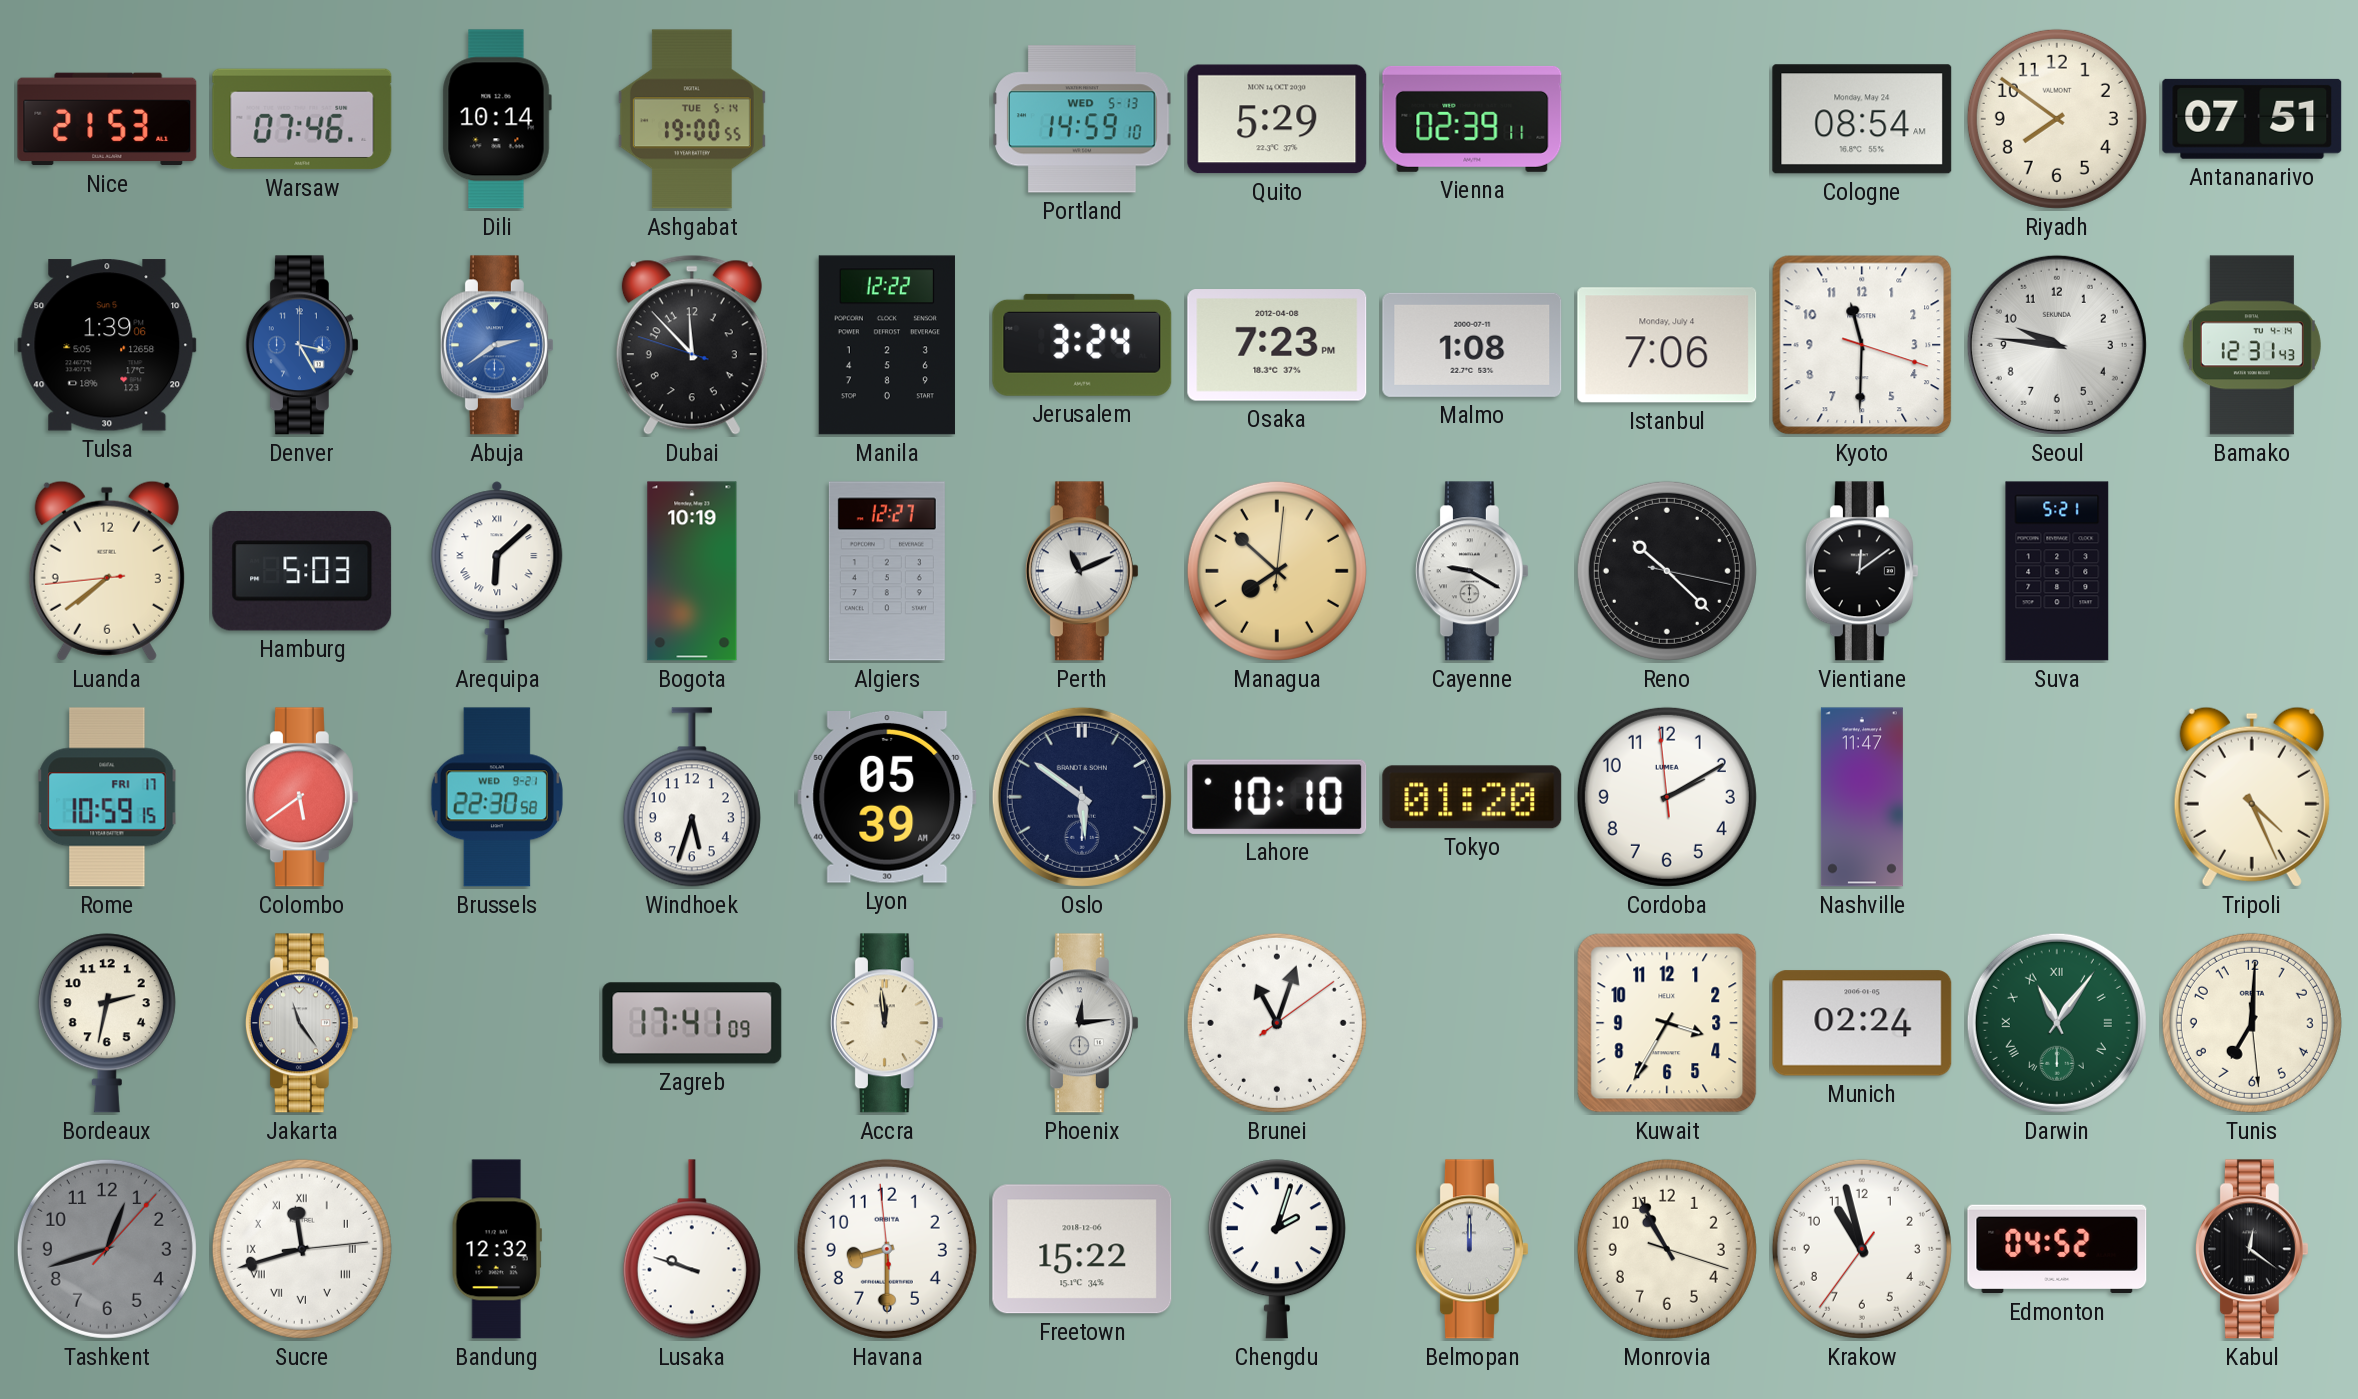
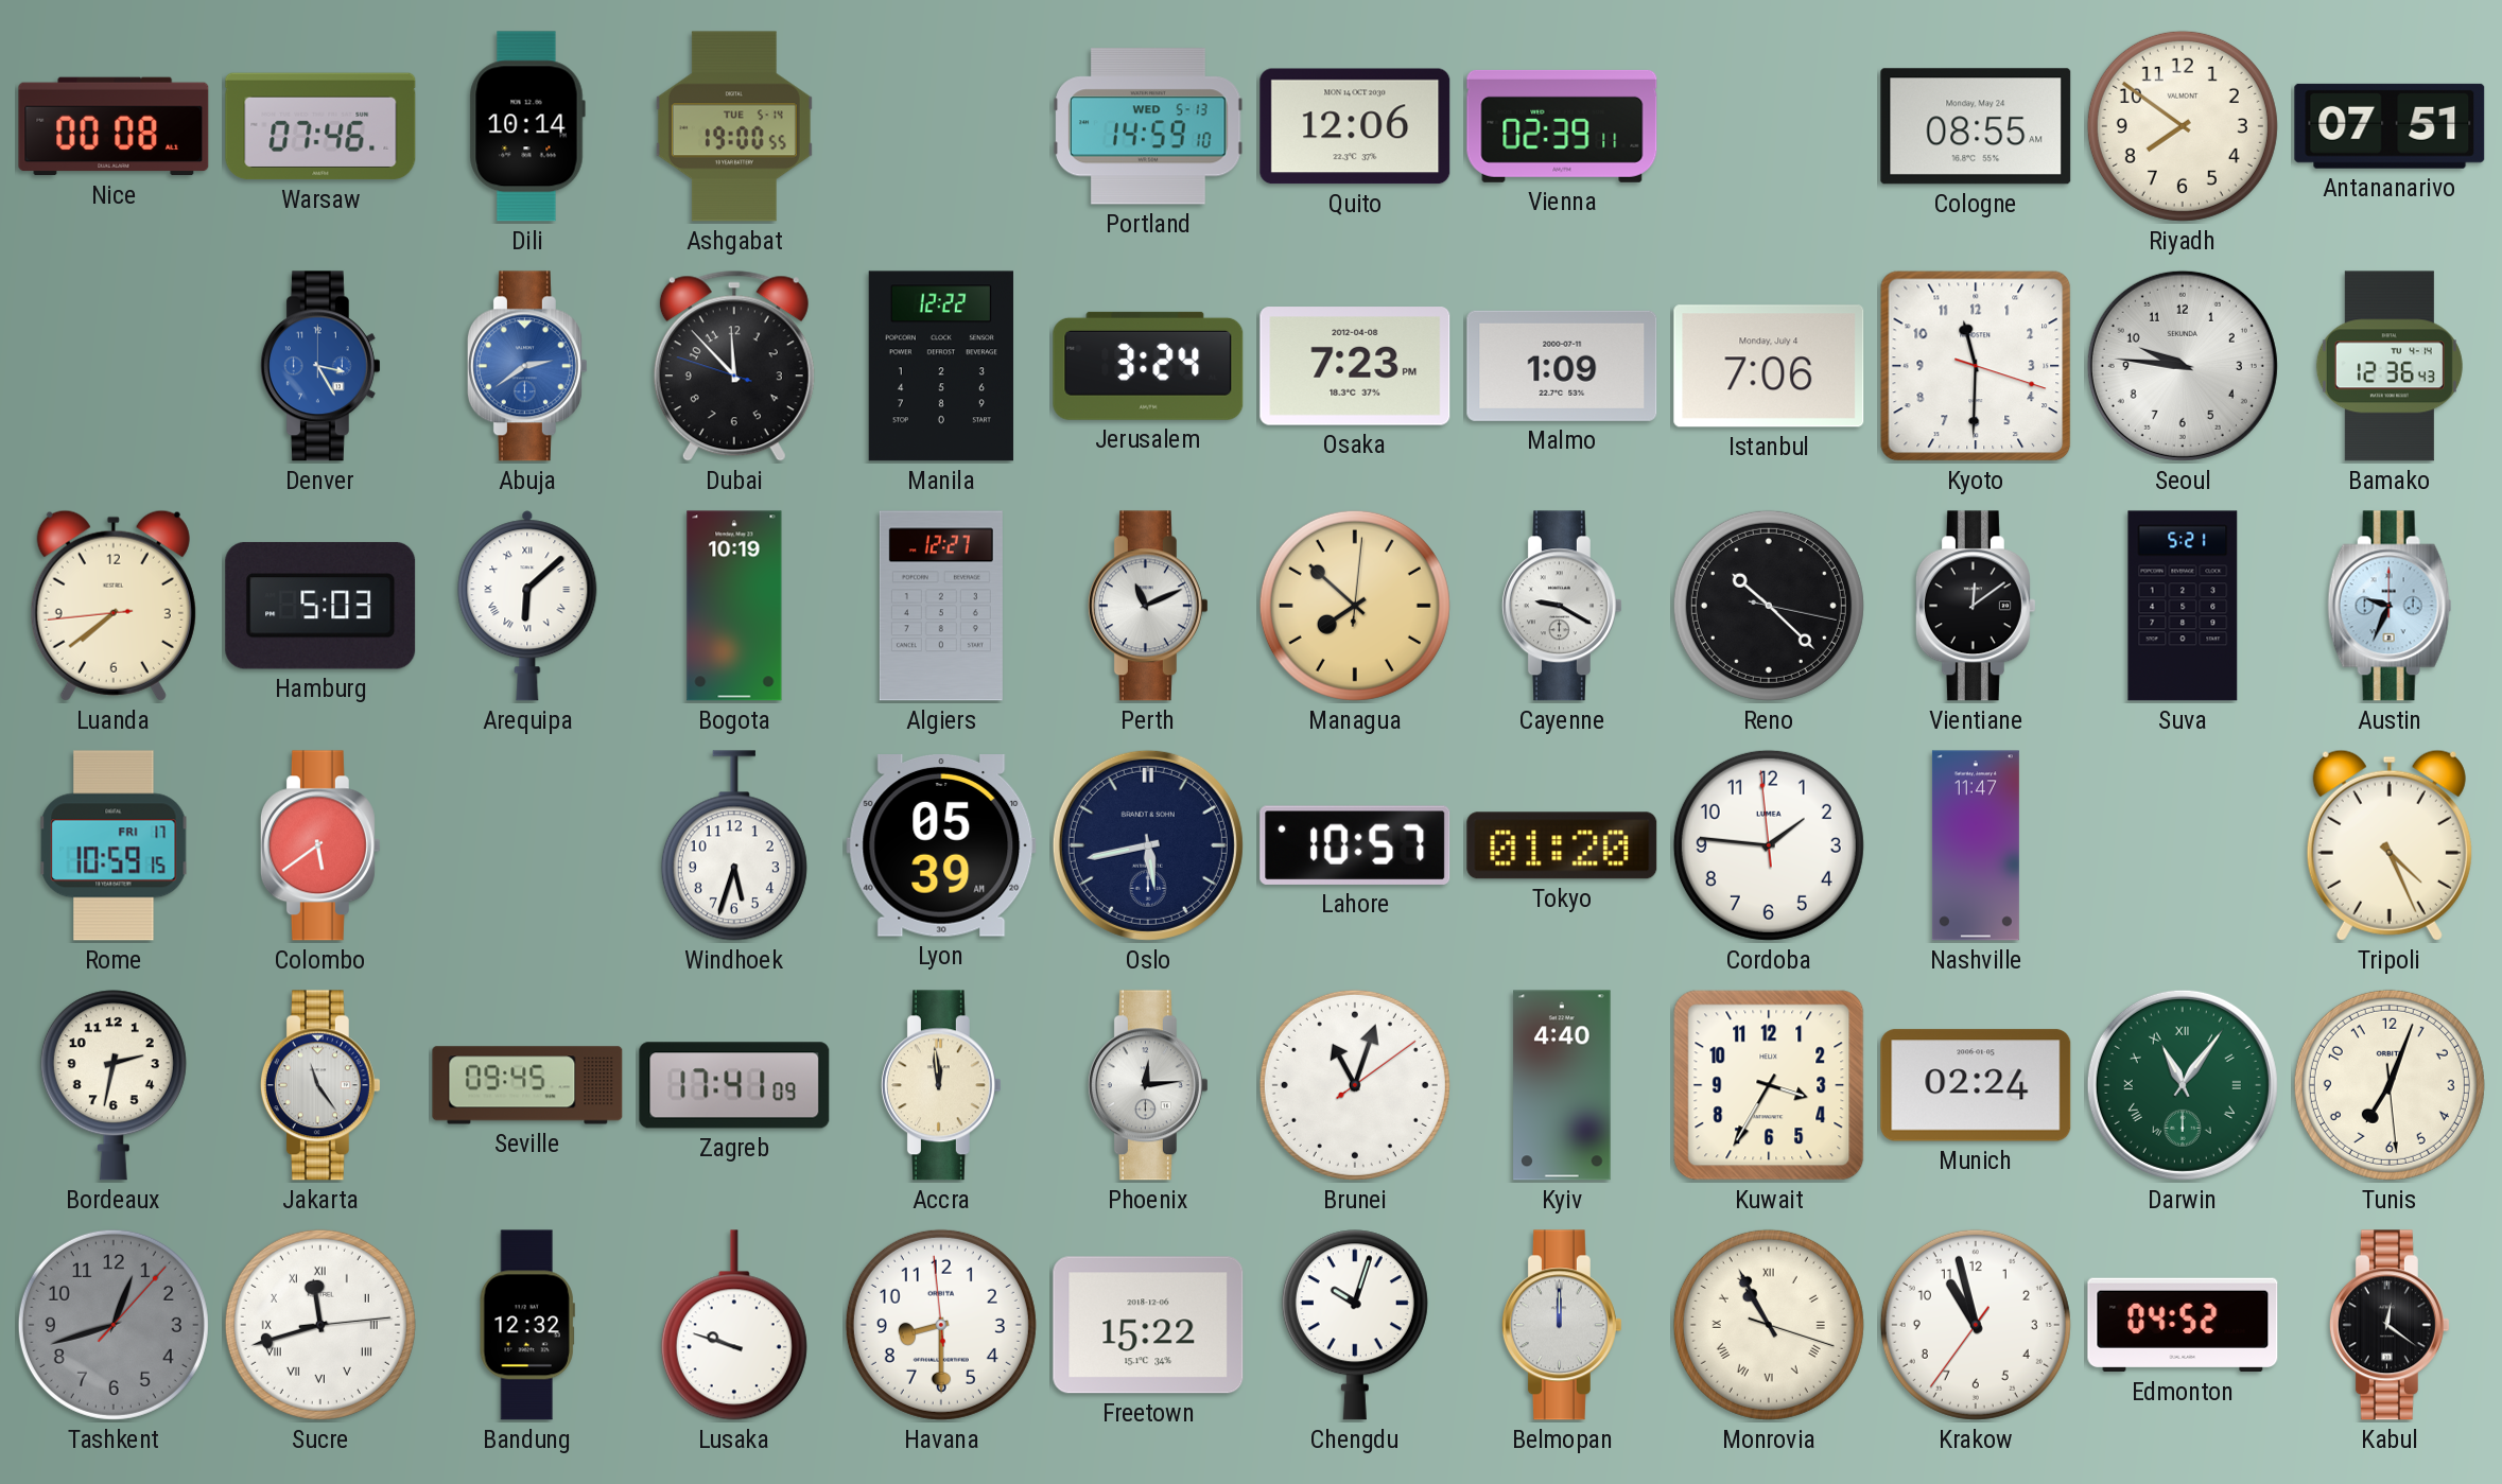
Nice: 21:53 -> 00:08
Quito: 5:29 -> 12:06
Cologne: 08:54 -> 08:55
Tulsa: 1:39 -> none
Malmo: 1:08 -> 1:09
Bamako: 12:31 -> 12:36
Austin: none -> 9:34
Brussels: 22:30 -> none
Oslo: 5:51 -> 5:43
Lahore: 10:10 -> 10:57
Cordoba: 2:09 -> 1:45
Seville: none -> 09:45
Kyiv: none -> 4:40
Tunis: 7:00 -> 7:03
Chengdu: 2:03 -> 10:03
Monrovia numerals: Arabic -> Roman
